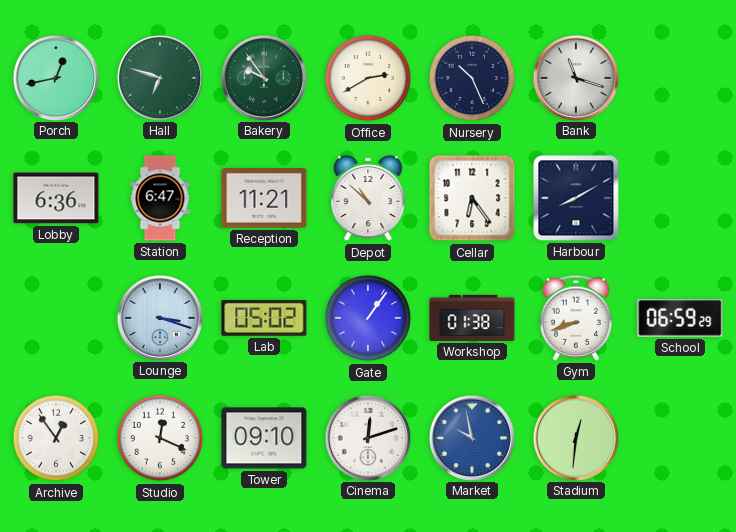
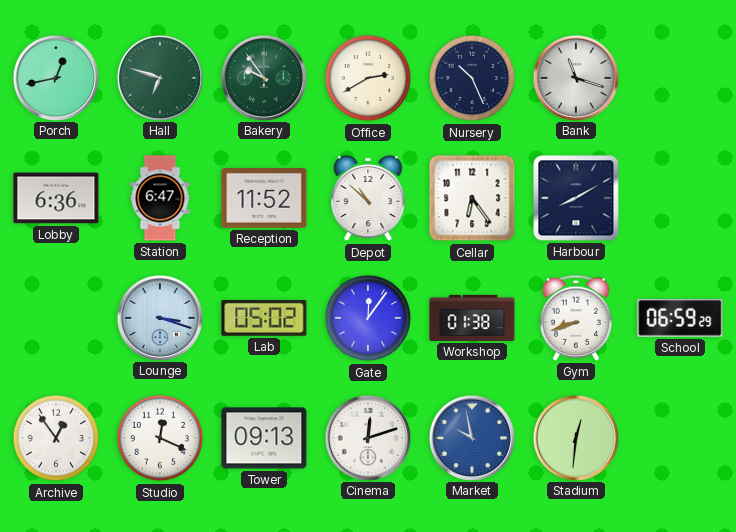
Reception: 11:21 -> 11:52
Gate: 1:06 -> 12:06
Tower: 09:10 -> 09:13
